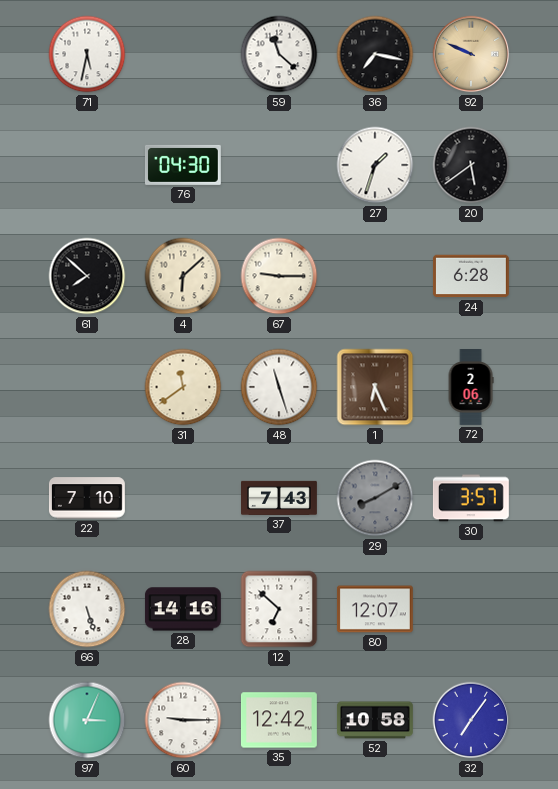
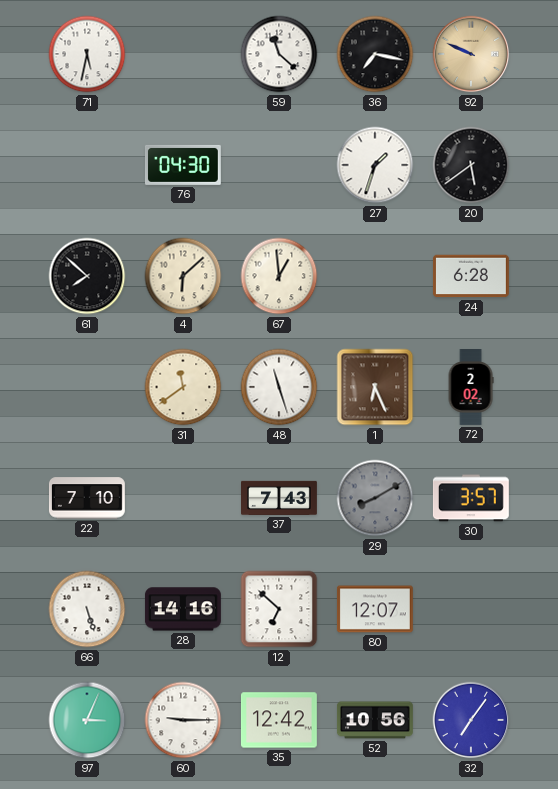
67: 9:15 -> 12:59
72: 2:06 -> 2:02
52: 10:58 -> 10:56
